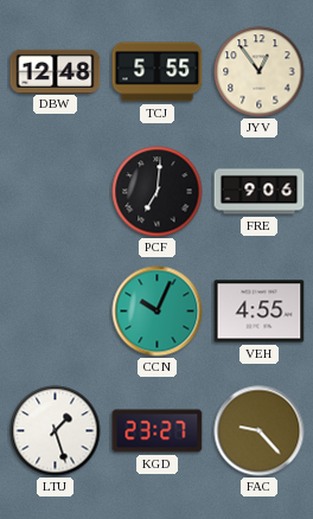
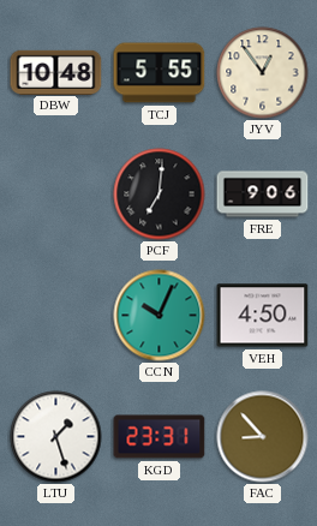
DBW: 12:48 -> 10:48
VEH: 4:55 -> 4:50
KGD: 23:27 -> 23:31
FAC: 9:23 -> 8:53
